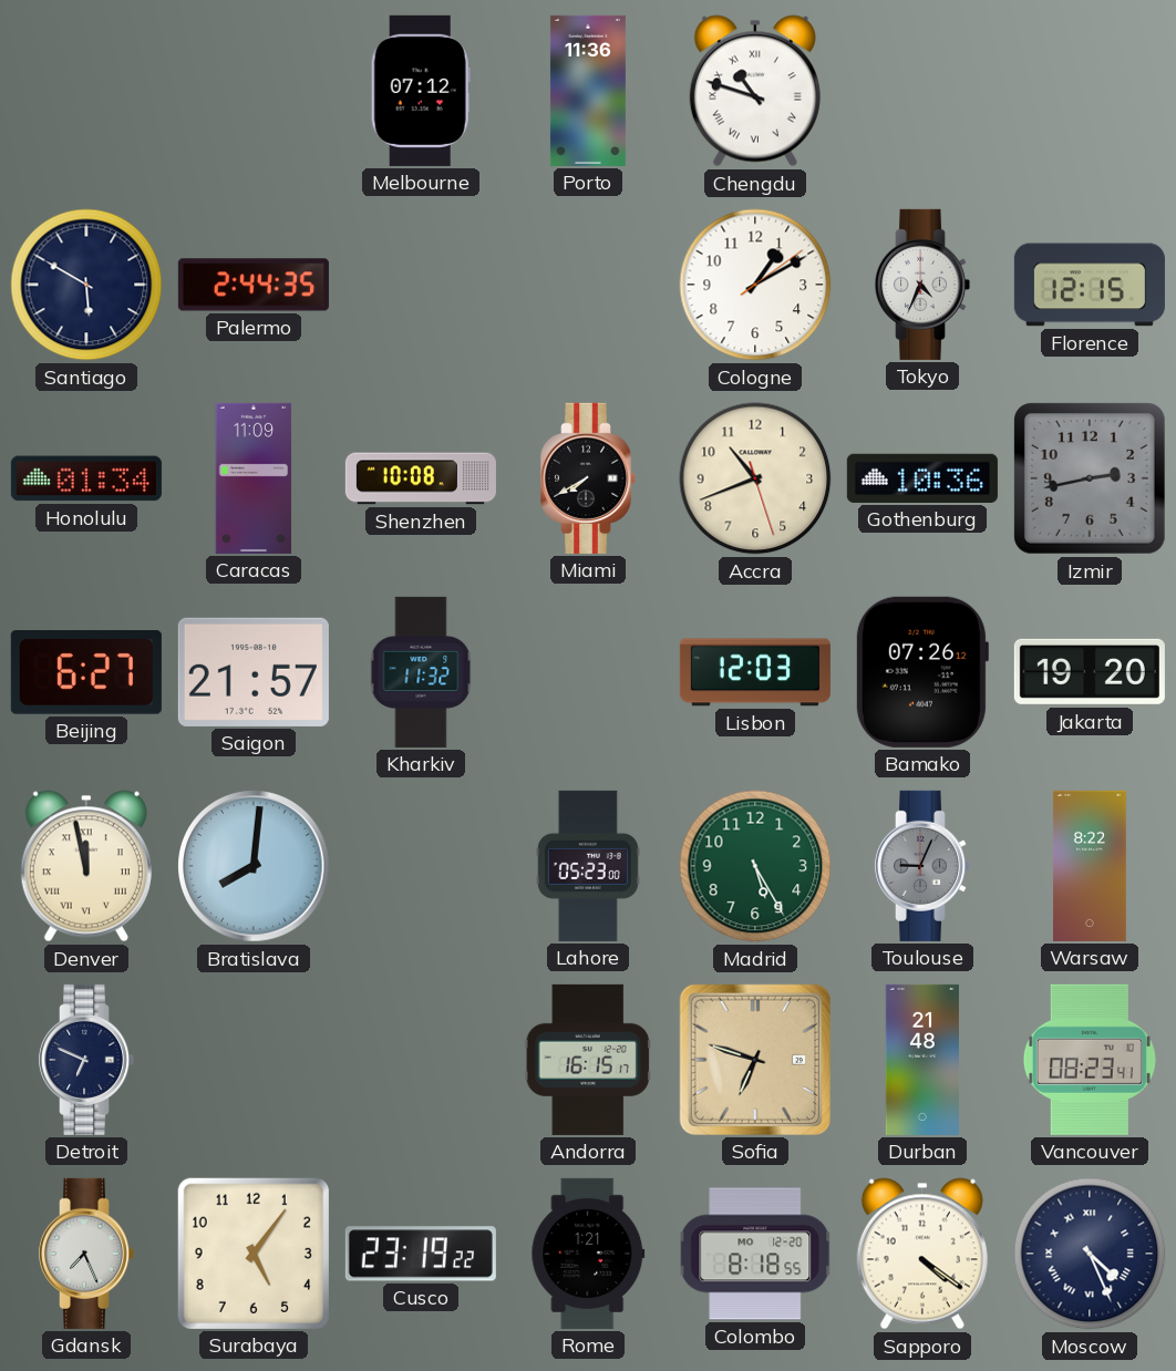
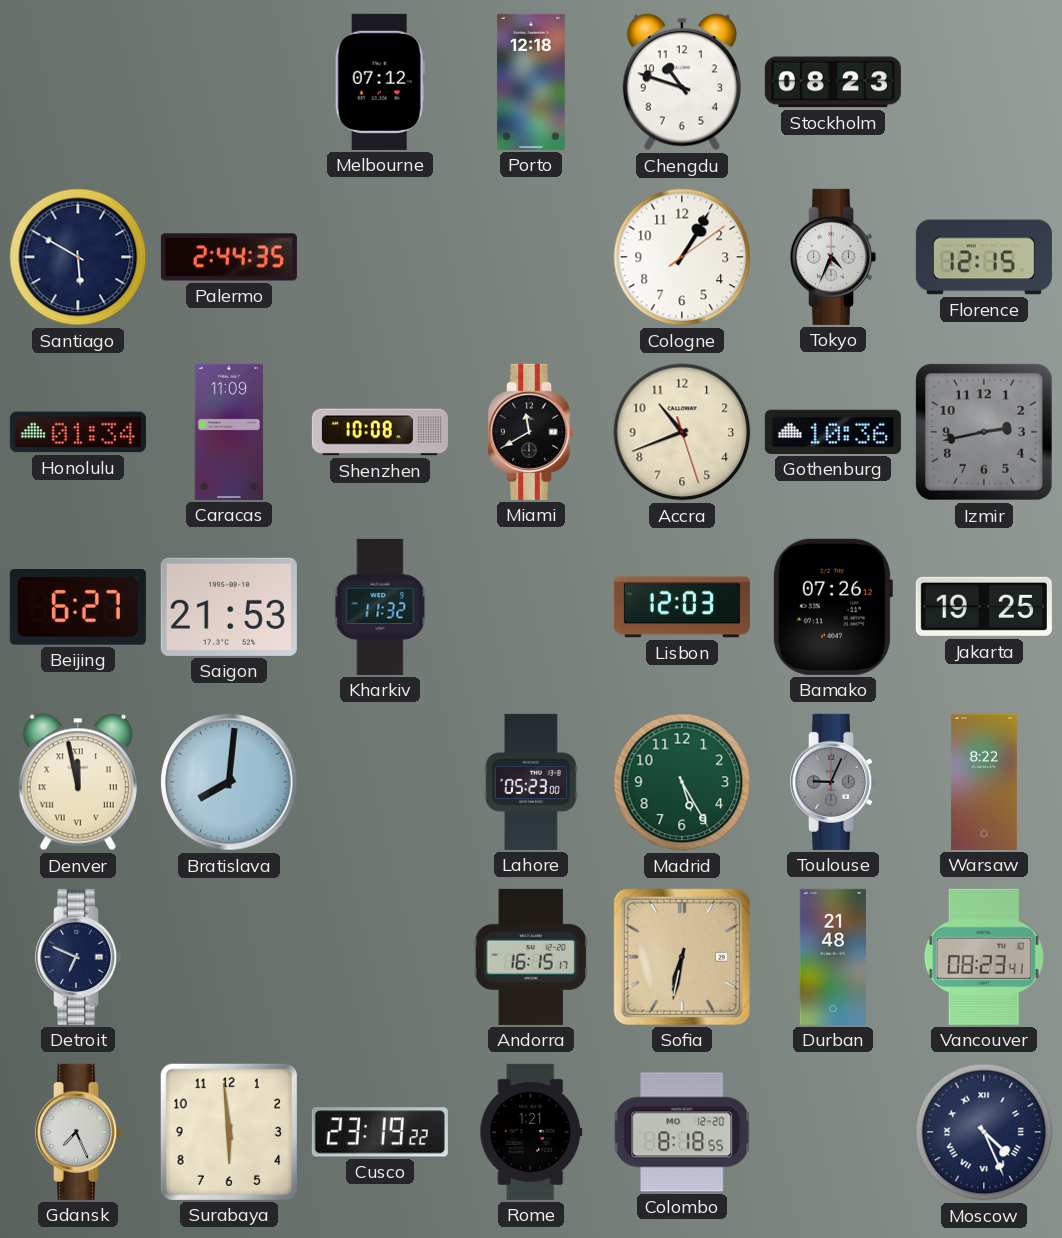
Porto: 11:36 -> 12:18
Chengdu numerals: Roman -> Arabic
Stockholm: none -> 08:23
Cologne: 1:10 -> 1:05
Miami: 7:40 -> 11:40
Saigon: 21:57 -> 21:53
Jakarta: 19:20 -> 19:25
Sofia: 6:48 -> 6:32
Surabaya: 5:06 -> 5:59
Sapporo: 4:21 -> none
